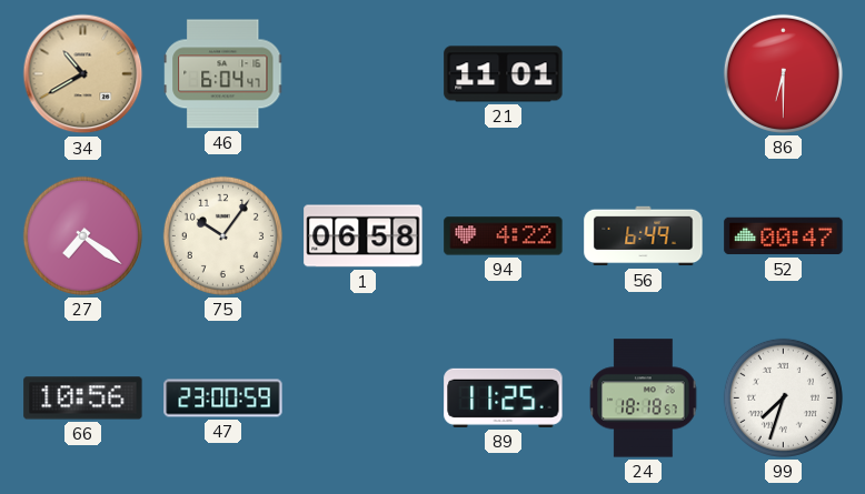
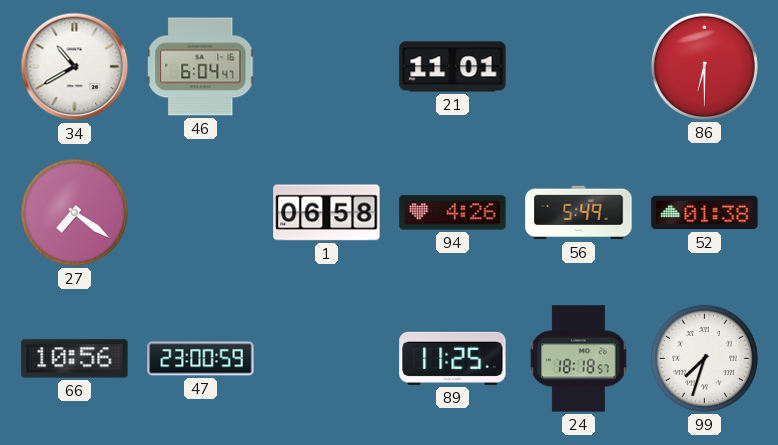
34 dial: champagne -> white
75: 10:06 -> none
94: 4:22 -> 4:26
56: 6:49 -> 5:49
52: 00:47 -> 01:38
